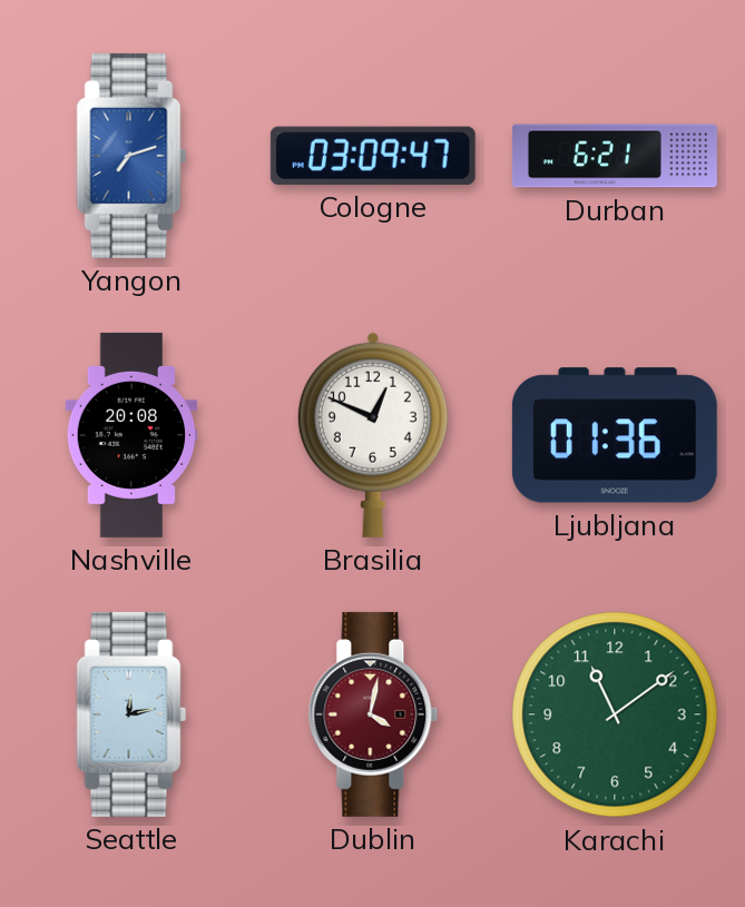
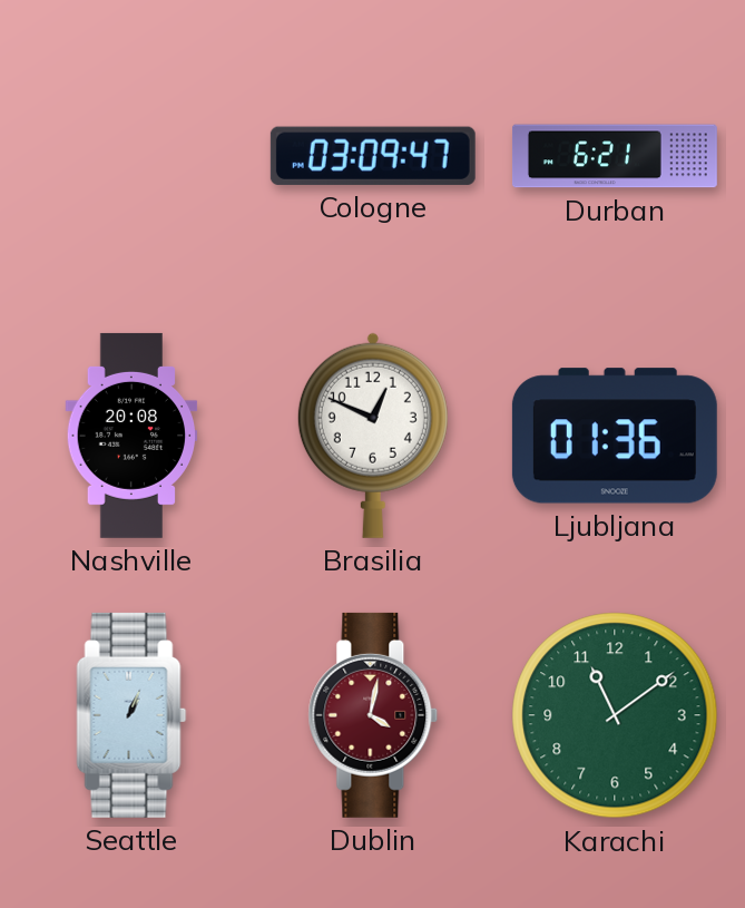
Yangon: 7:12 -> none
Seattle: 12:13 -> 1:04
